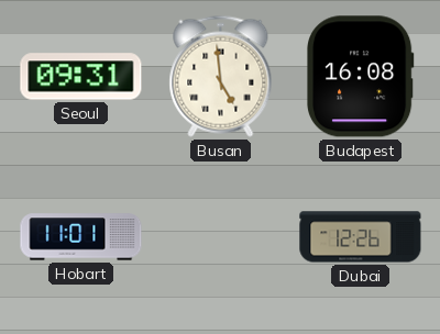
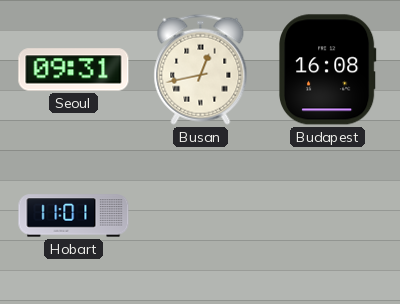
Busan: 4:59 -> 12:43
Dubai: 12:26 -> none
